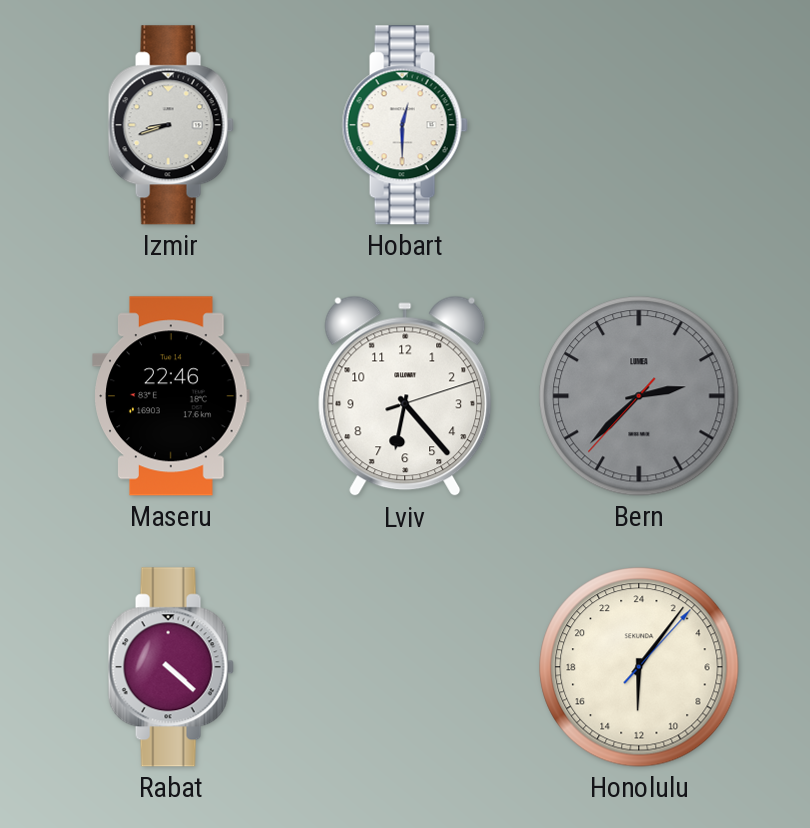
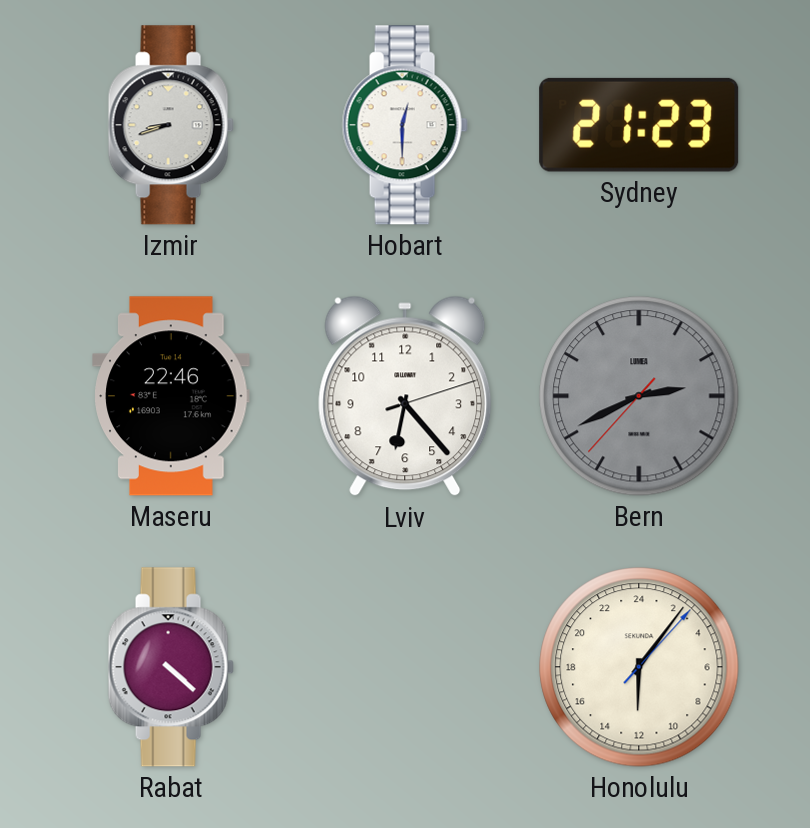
Sydney: none -> 21:23
Bern: 2:37 -> 2:40
